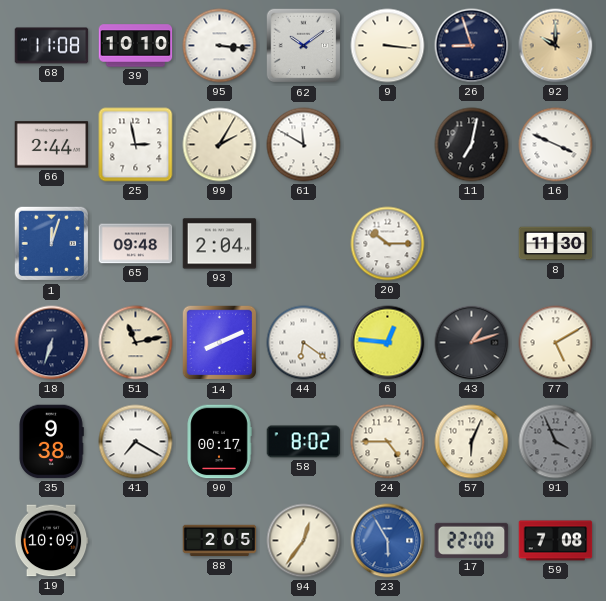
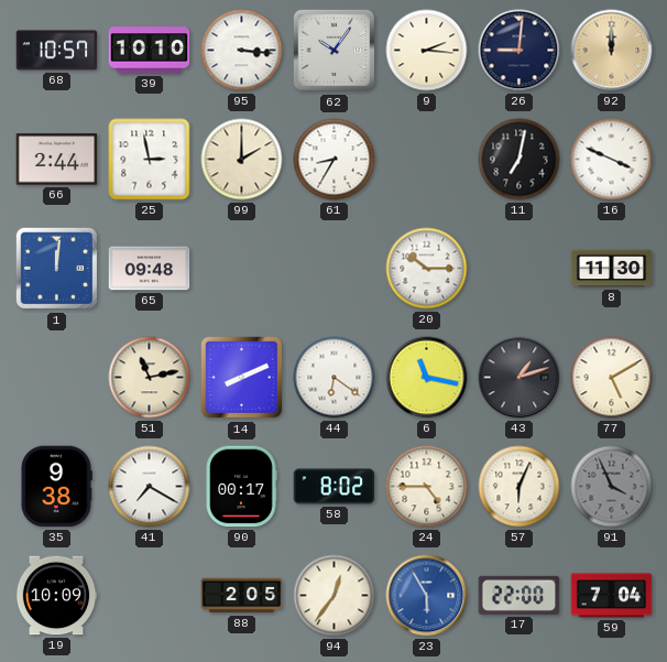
68: 11:08 -> 10:57
62: 10:09 -> 10:06
9: 3:16 -> 2:16
26: 8:57 -> 9:01
92: 10:00 -> 12:00
99: 2:05 -> 2:00
61: 11:50 -> 8:35
1: 12:03 -> 12:01
93: 2:04 -> none
18: 6:33 -> none
6: 12:46 -> 11:17
59: 7:08 -> 7:04
